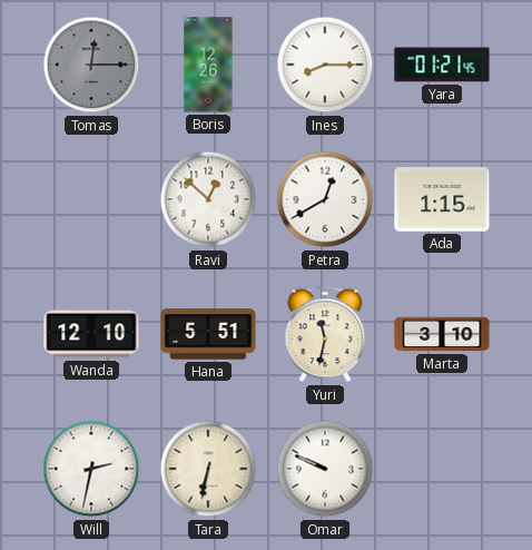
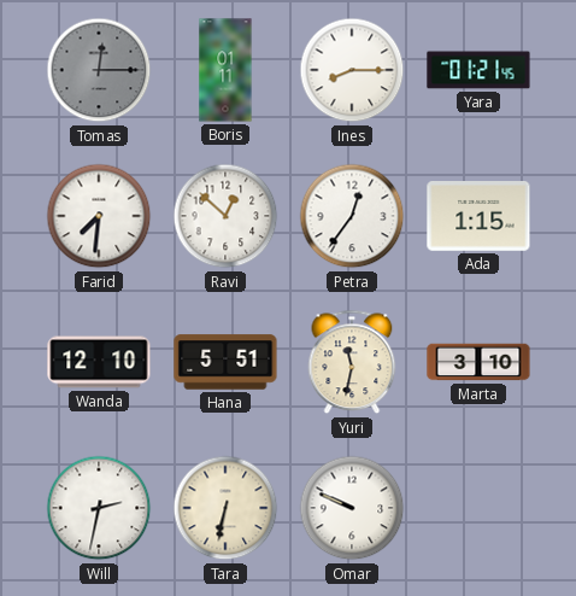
Boris: 12:26 -> 01:11
Farid: none -> 7:31
Petra: 12:40 -> 12:36
